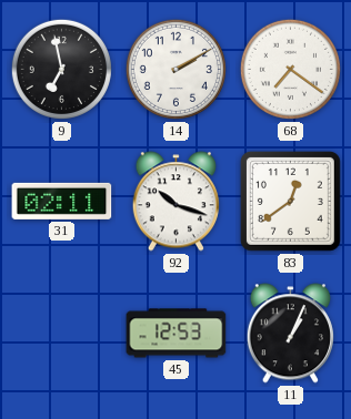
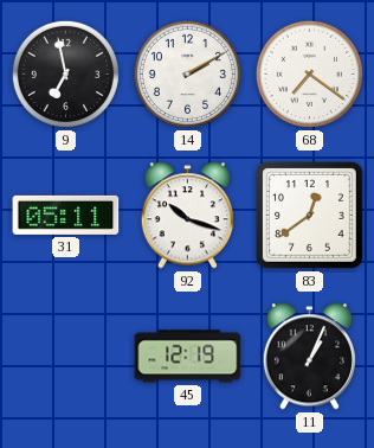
31: 02:11 -> 05:11
45: 12:53 -> 12:19
